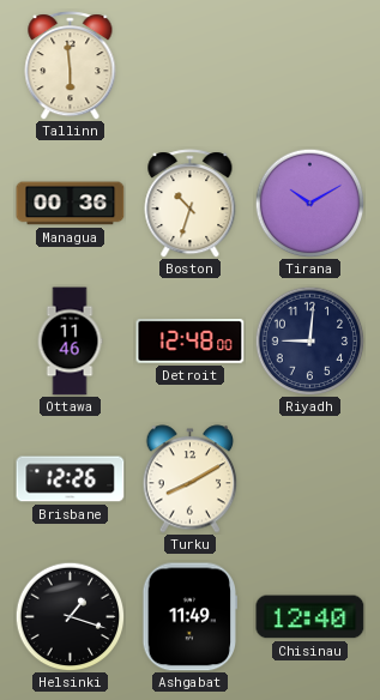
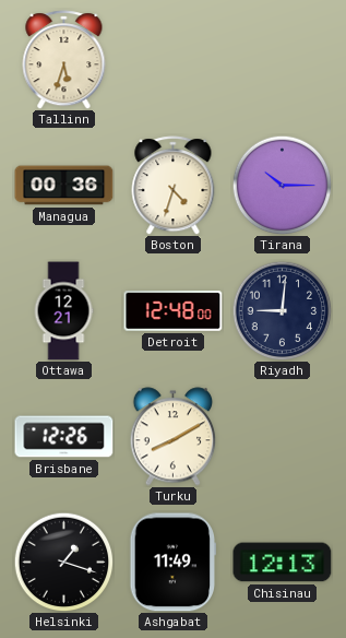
Tallinn: 5:59 -> 5:33
Boston: 10:33 -> 4:33
Tirana: 10:10 -> 10:15
Ottawa: 11:46 -> 12:21
Chisinau: 12:40 -> 12:13
